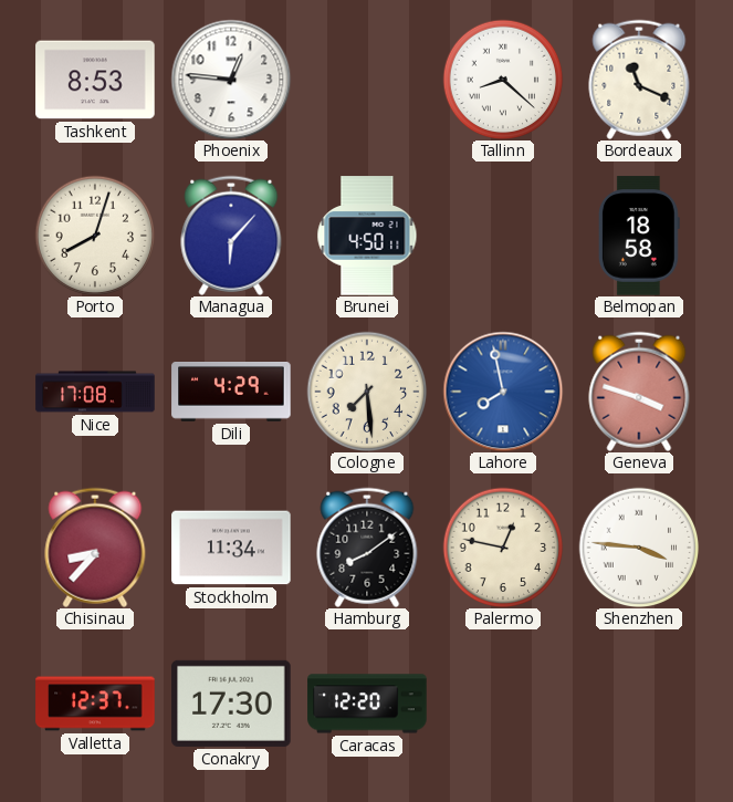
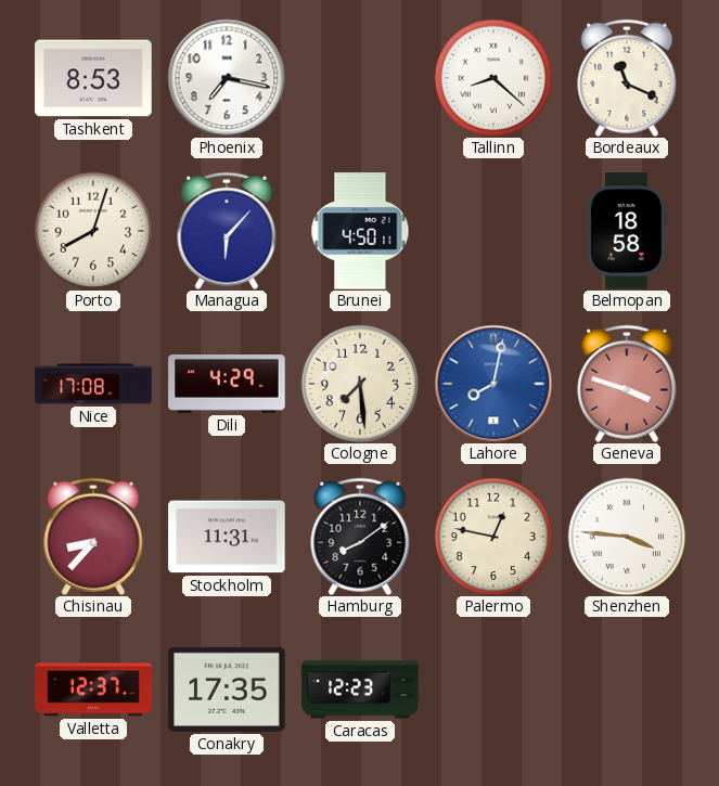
Phoenix: 12:46 -> 7:17
Lahore: 7:58 -> 8:02
Stockholm: 11:34 -> 11:31
Conakry: 17:30 -> 17:35
Caracas: 12:20 -> 12:23
